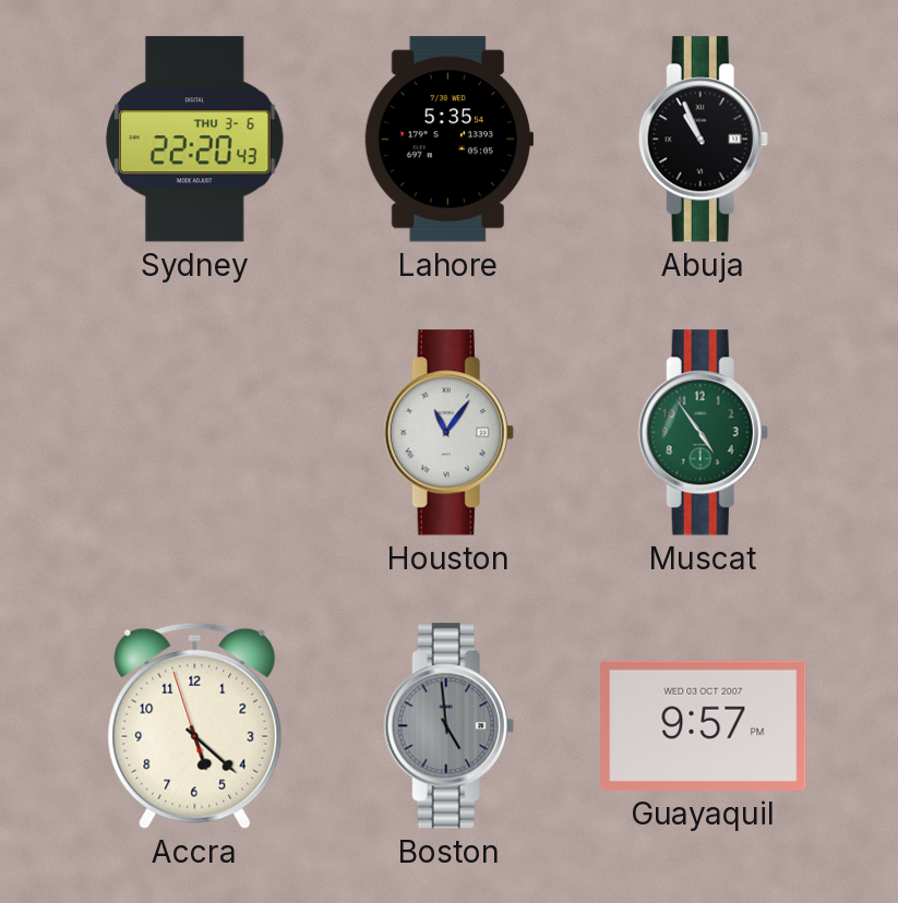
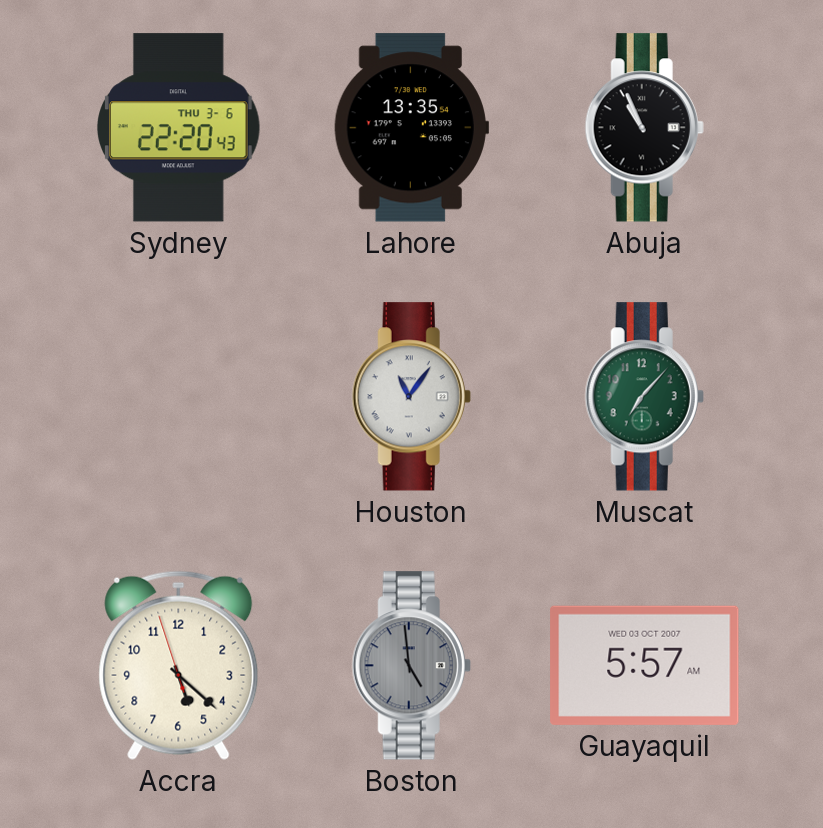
Lahore: 5:35 -> 13:35
Muscat: 4:54 -> 7:07
Guayaquil: 9:57 -> 5:57
